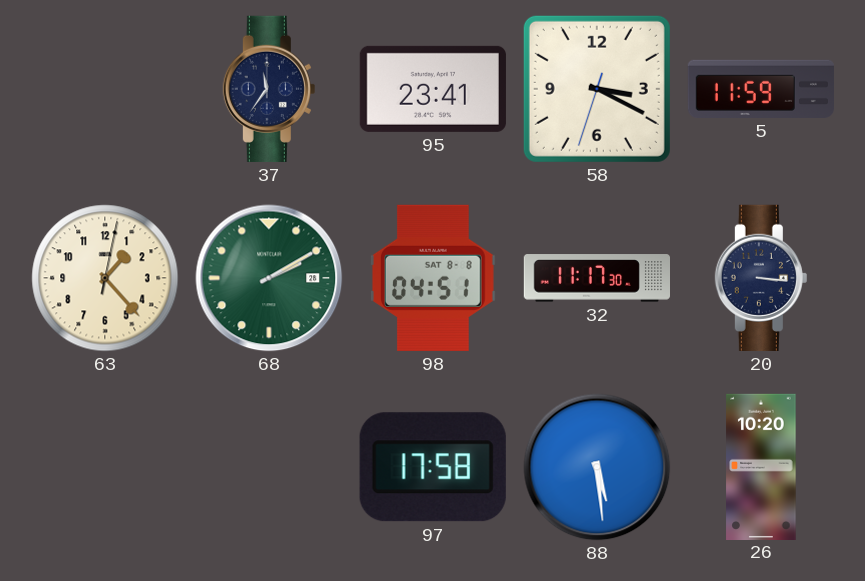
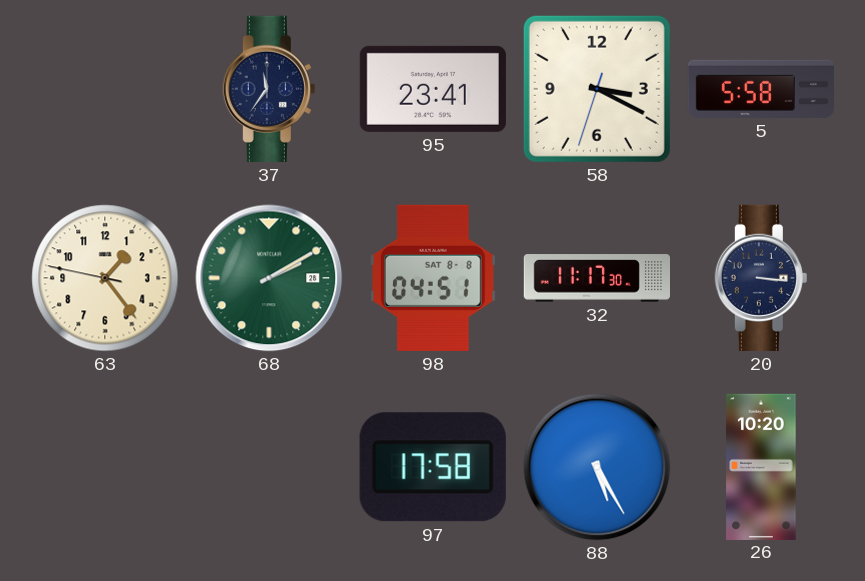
5: 11:59 -> 5:58
63: 1:23:02 -> 1:23:47
88: 5:29 -> 5:25
